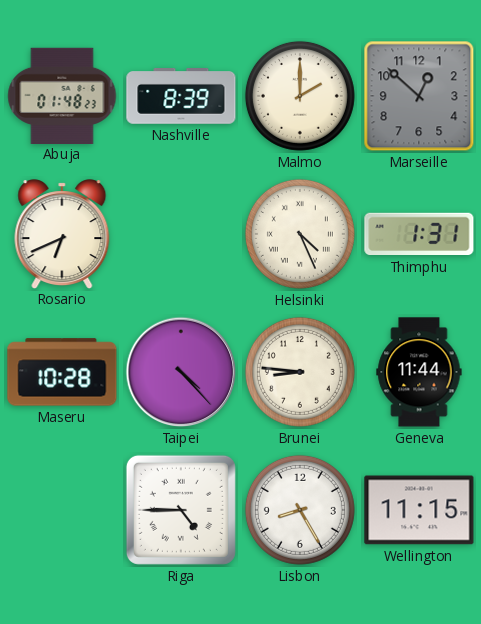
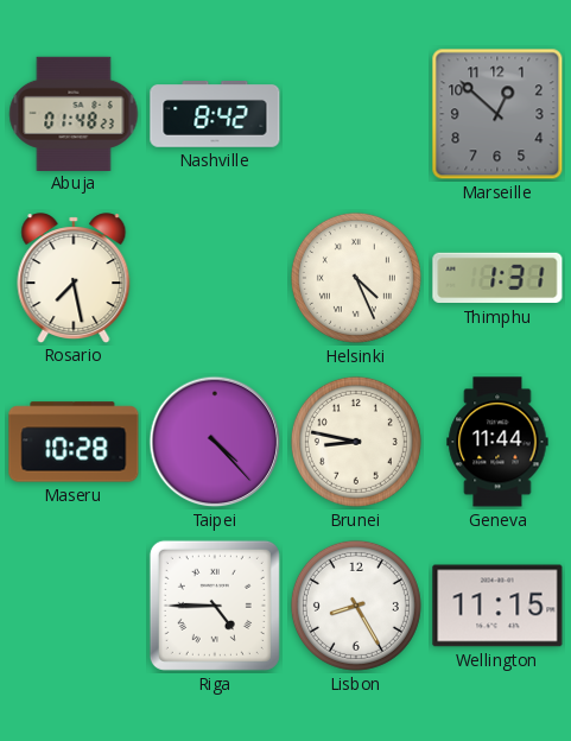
Nashville: 8:39 -> 8:42
Malmo: 2:00 -> none
Rosario: 6:41 -> 7:28
Brunei: 8:46 -> 8:47
